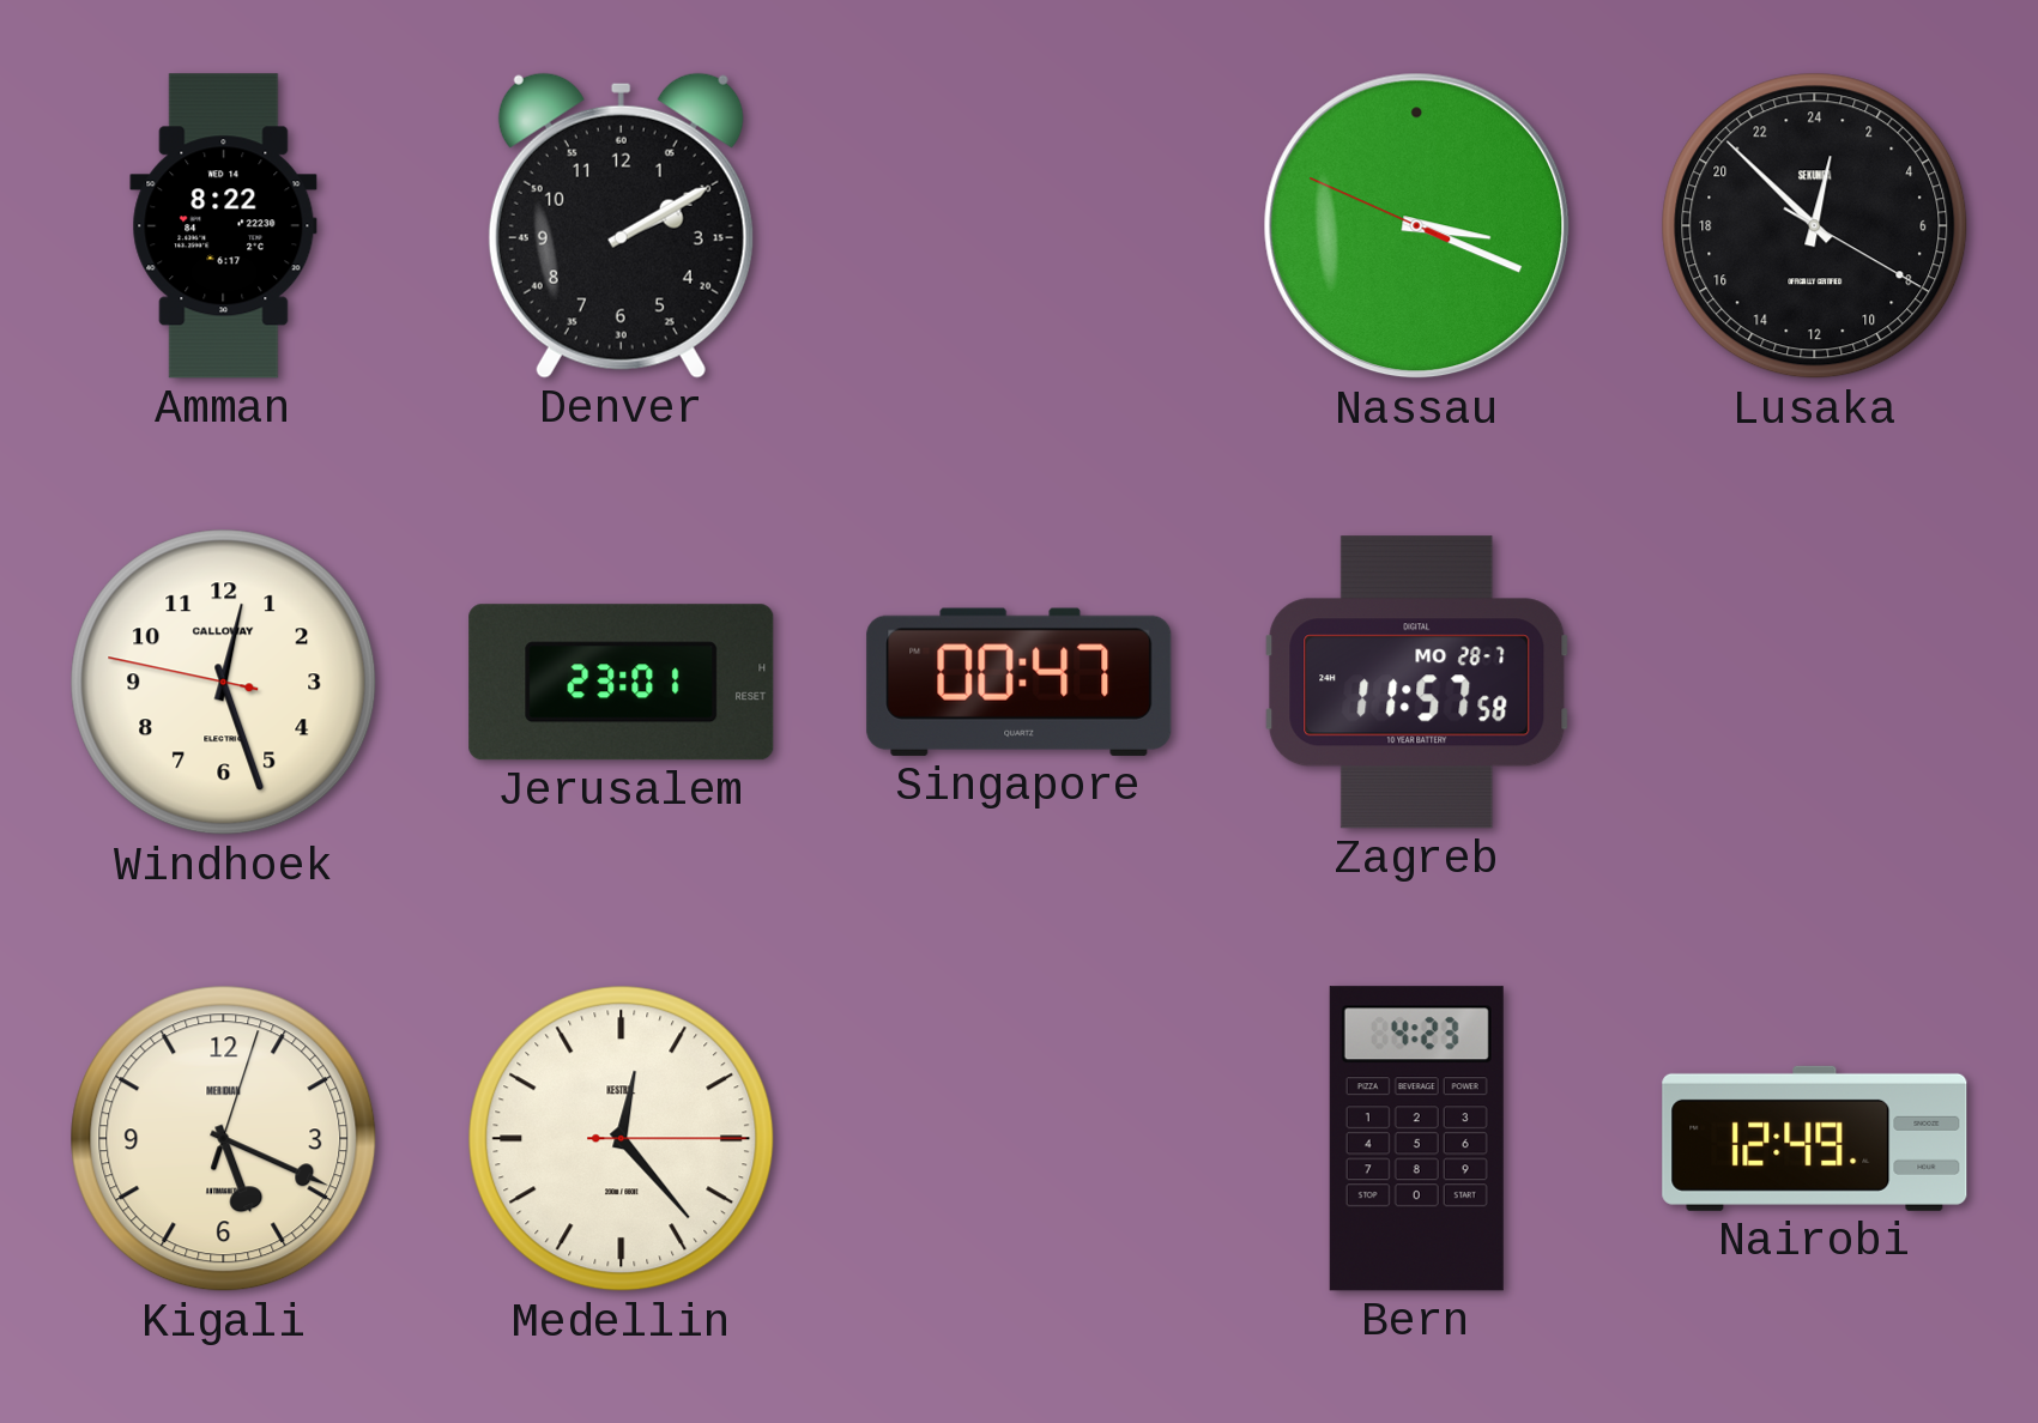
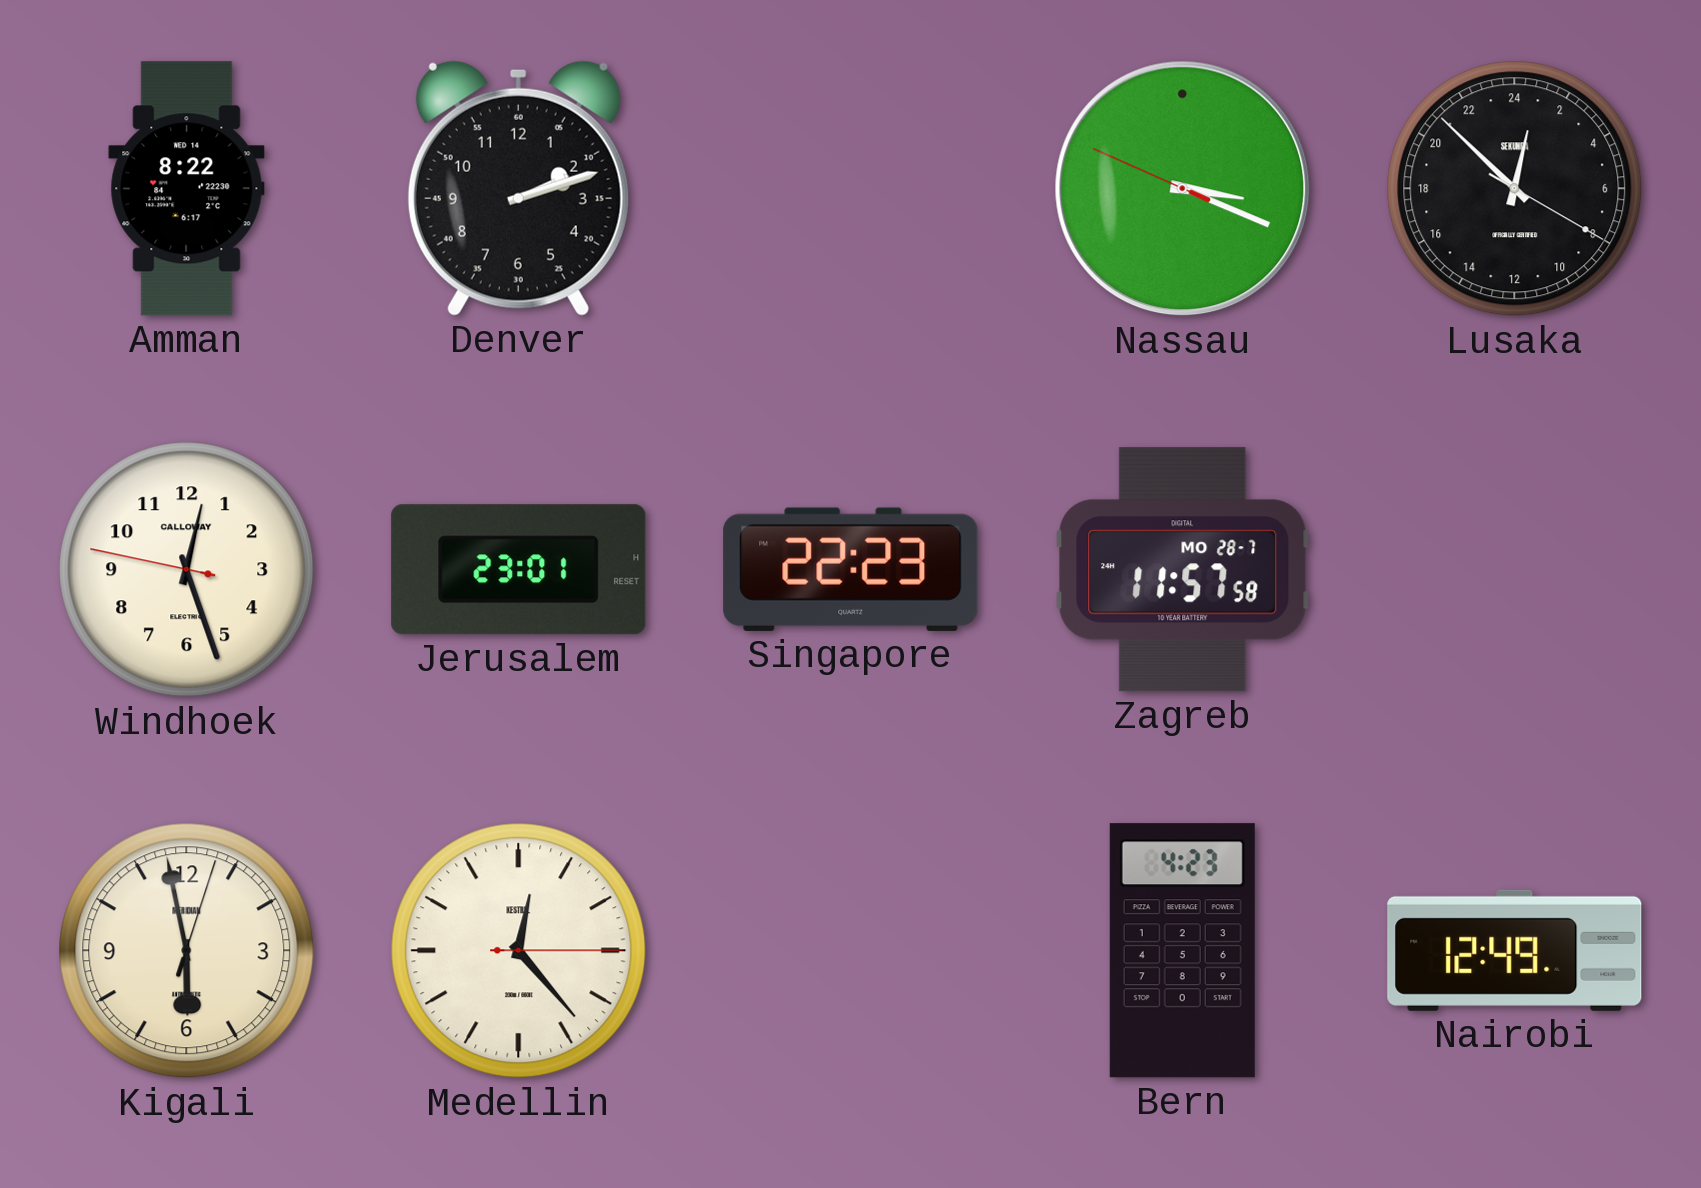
Denver: 2:10 -> 2:12
Singapore: 00:47 -> 22:23
Kigali: 5:19 -> 5:58
